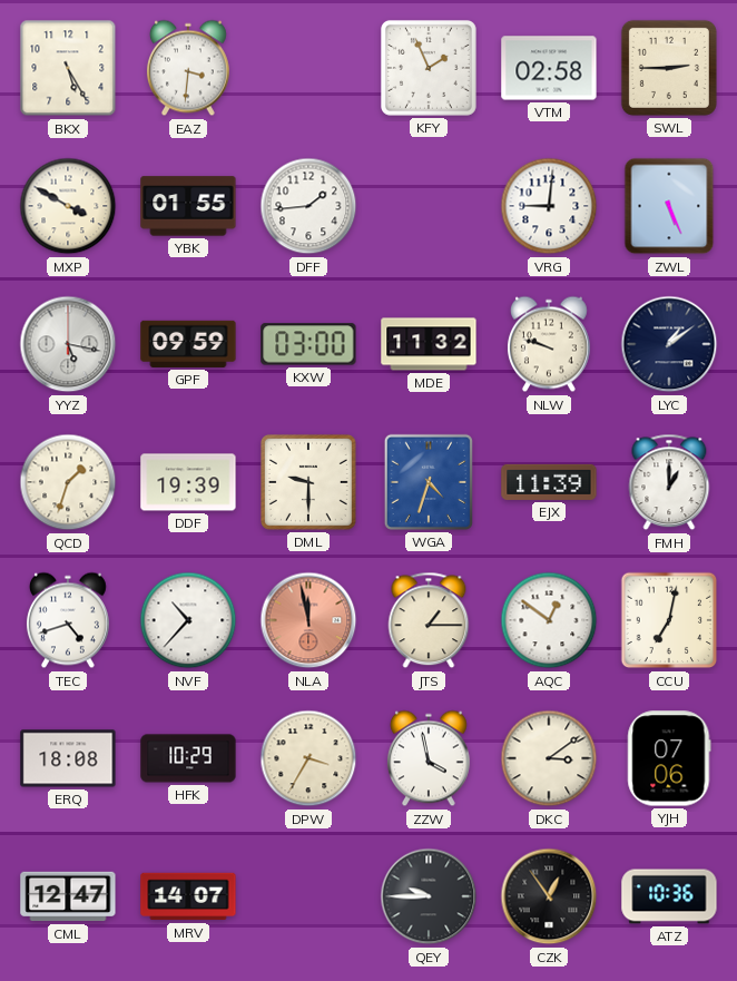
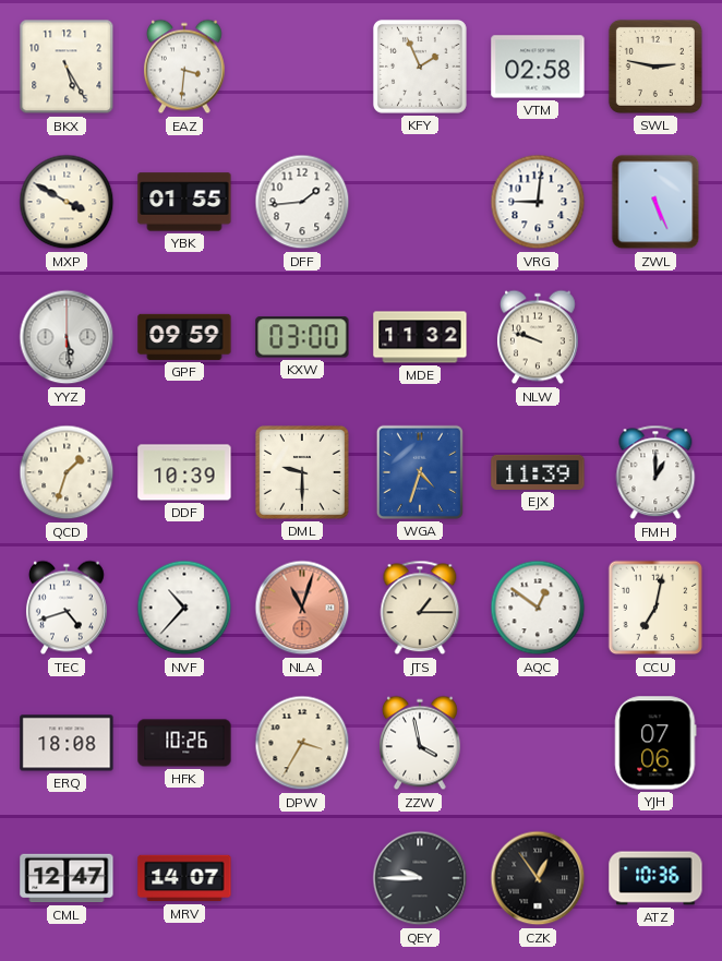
SWL: 2:45 -> 2:47
YYZ: 5:17 -> 5:29
LYC: 1:09 -> none
DDF: 19:39 -> 10:39
NLA: 11:58 -> 11:03
HFK: 10:29 -> 10:26
DKC: 3:09 -> none
